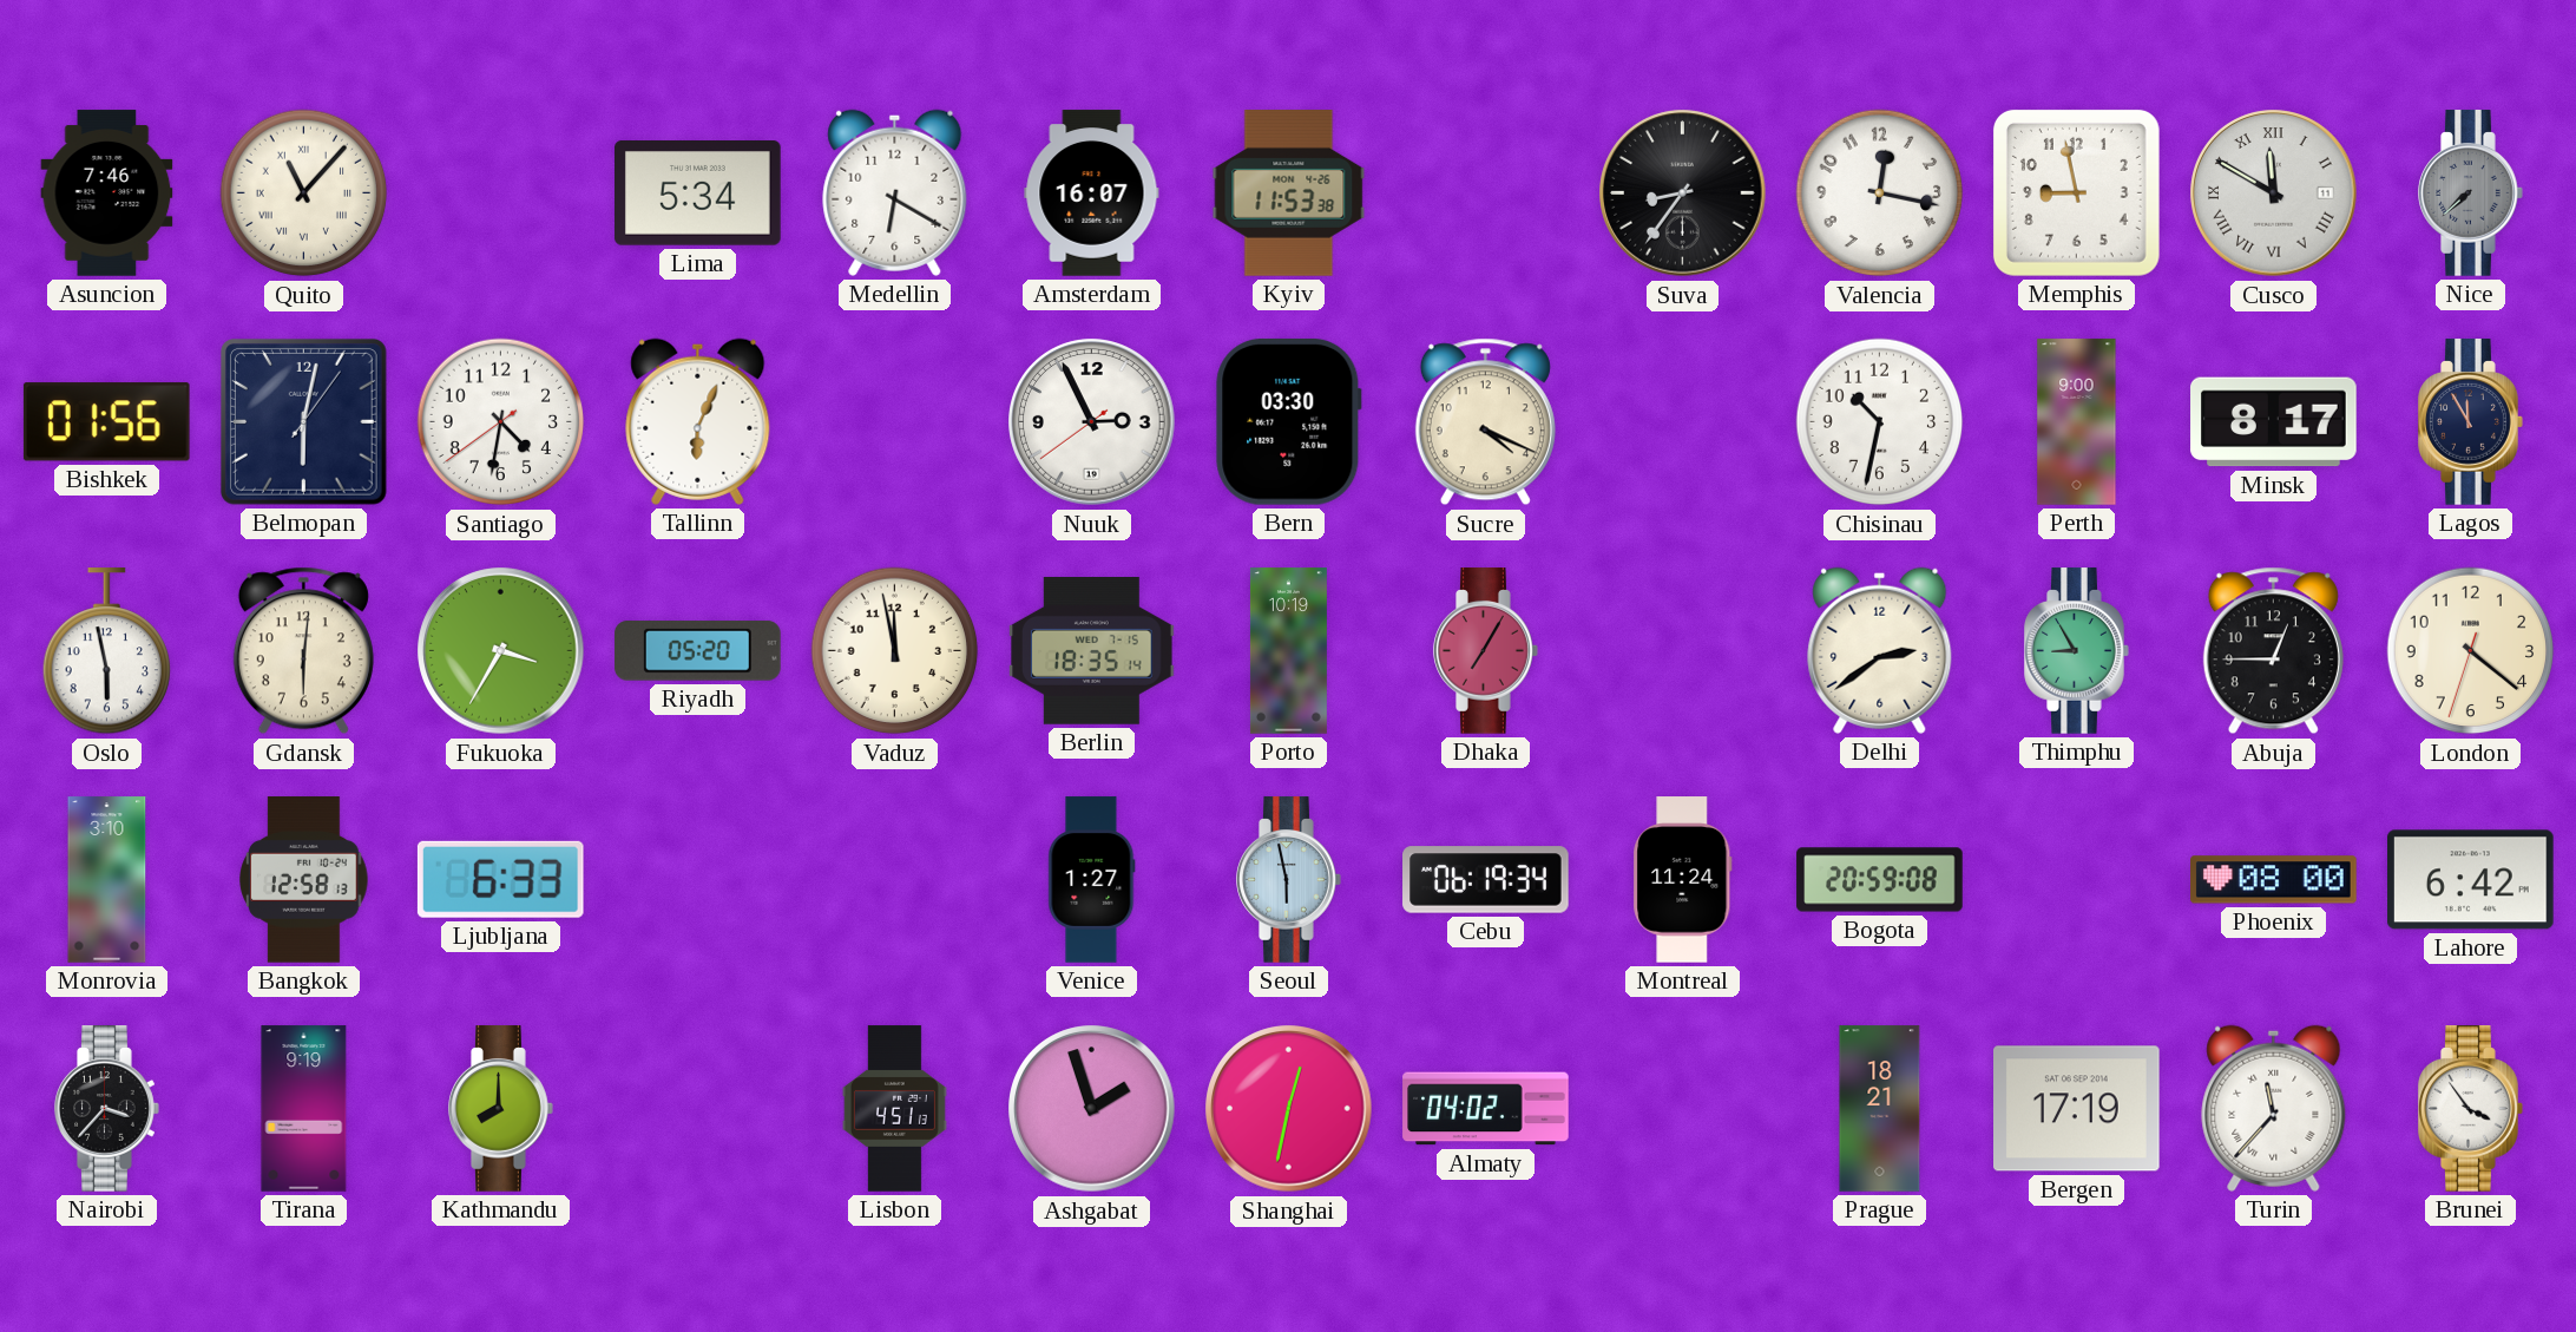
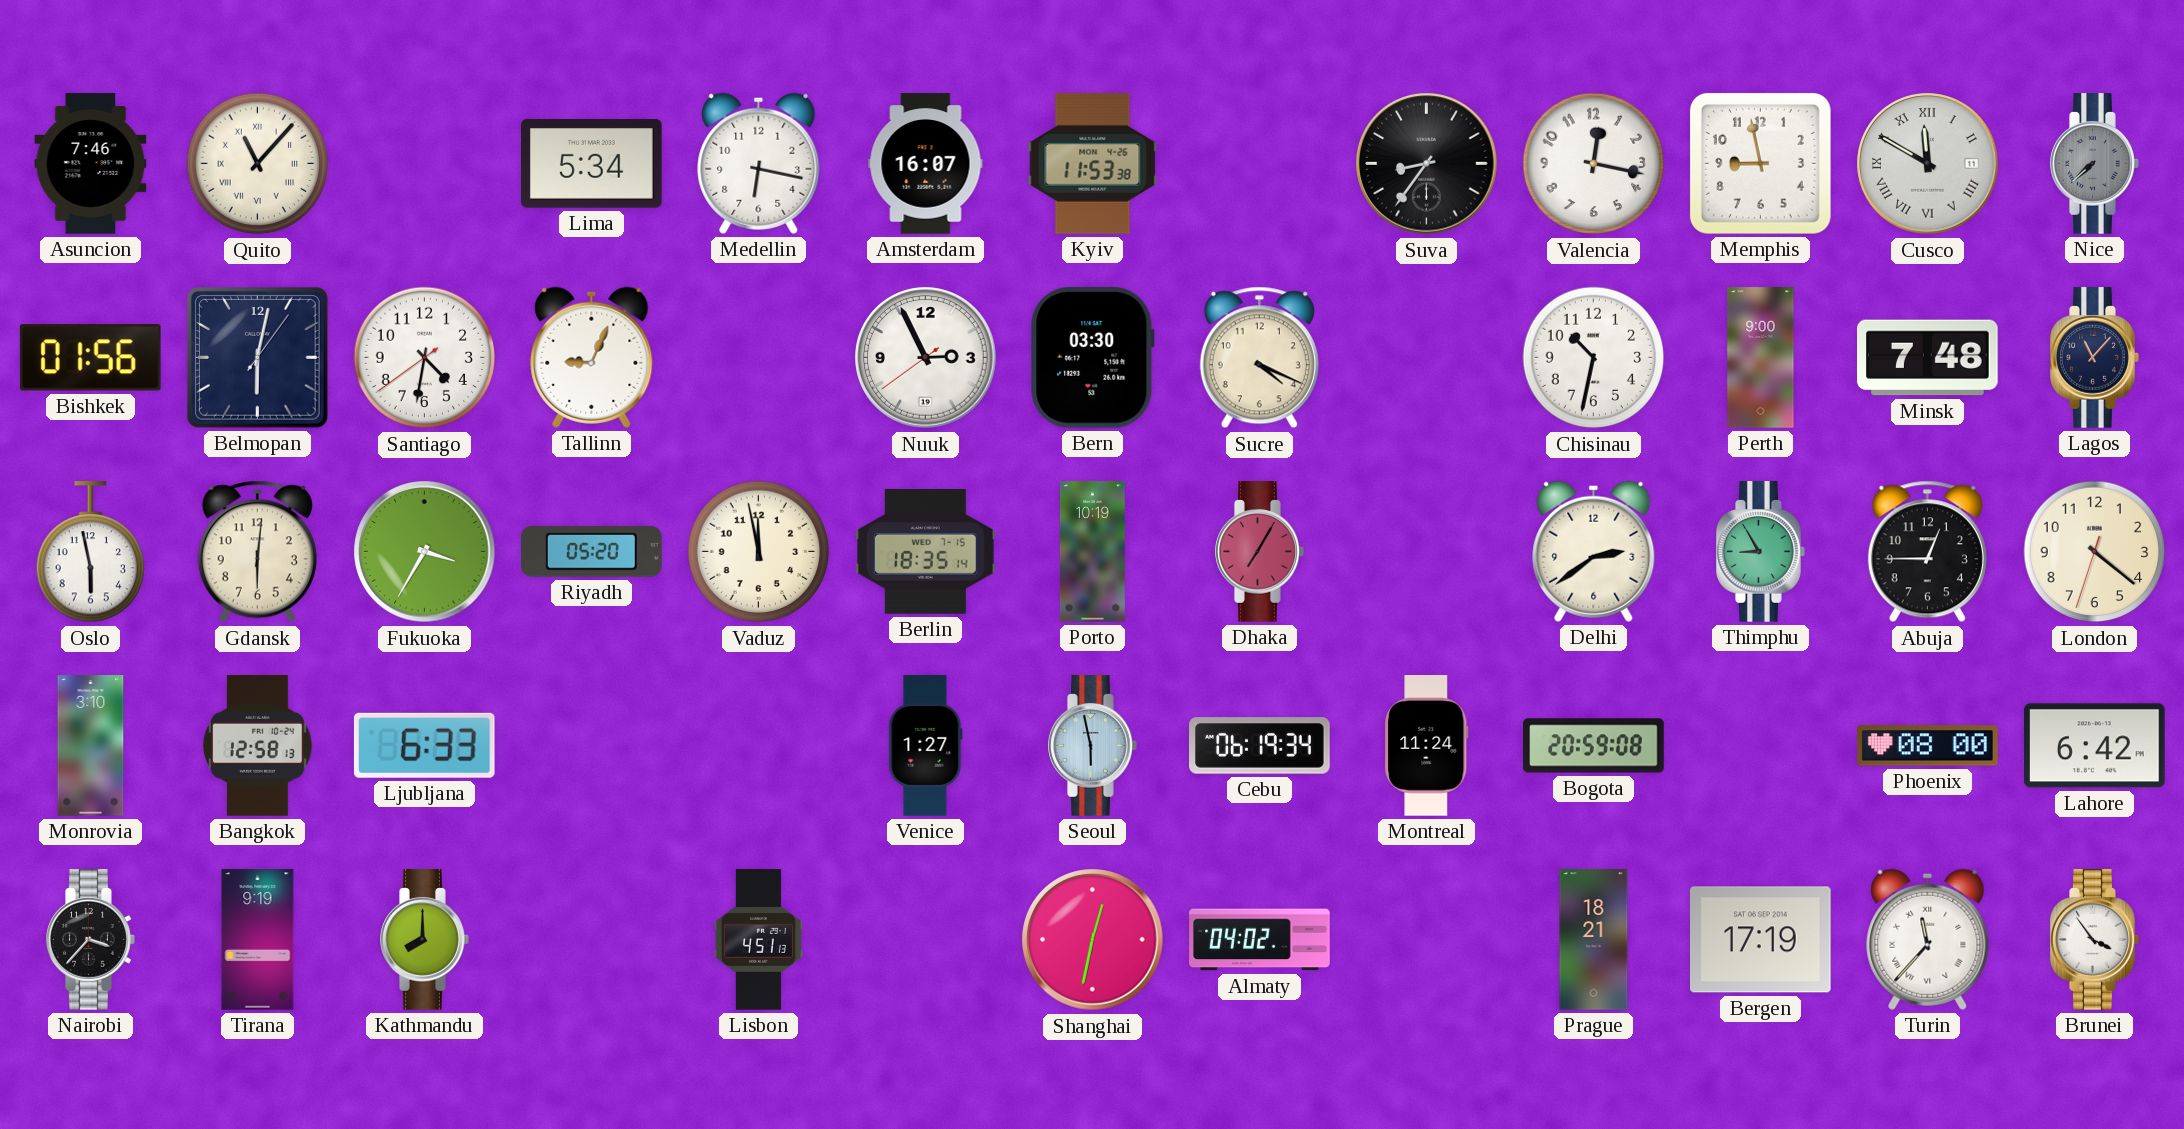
Medellin: 6:20 -> 6:17
Tallinn: 6:04 -> 9:04
Minsk: 8:17 -> 7:48
Lagos: 11:55 -> 11:07
Ashgabat: 1:57 -> none
